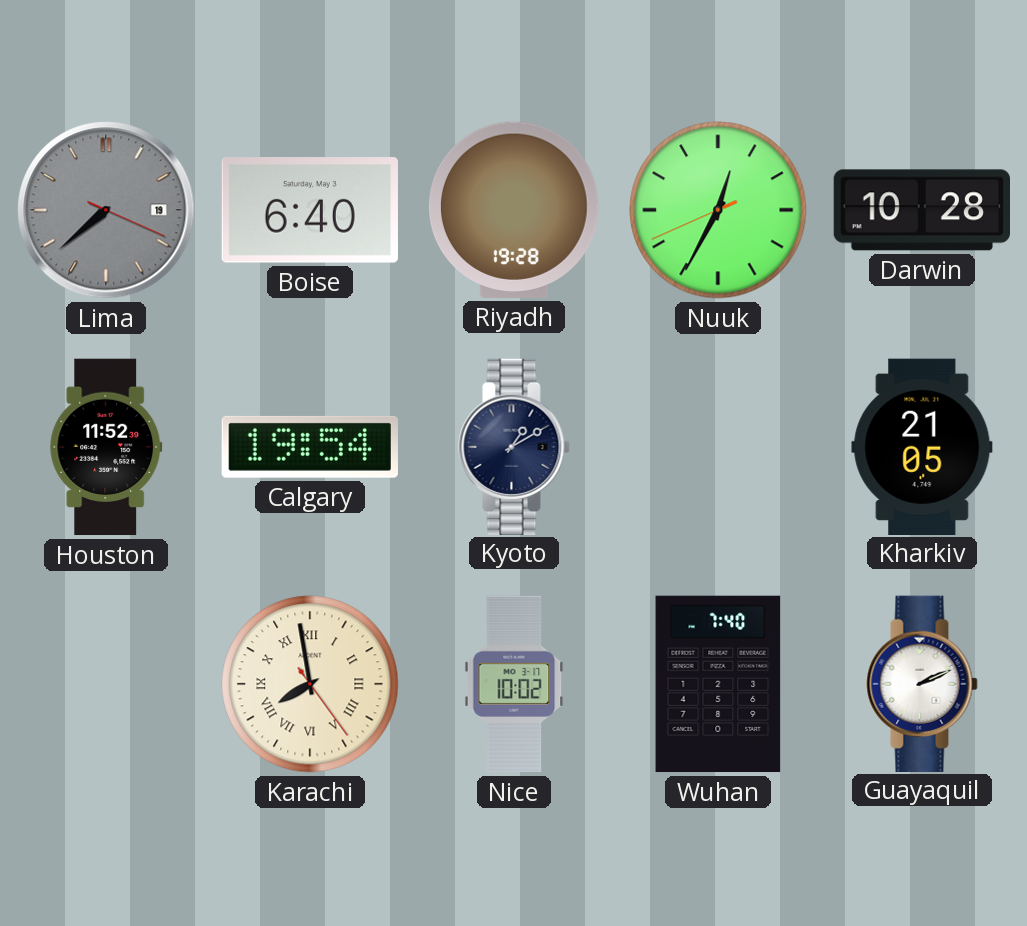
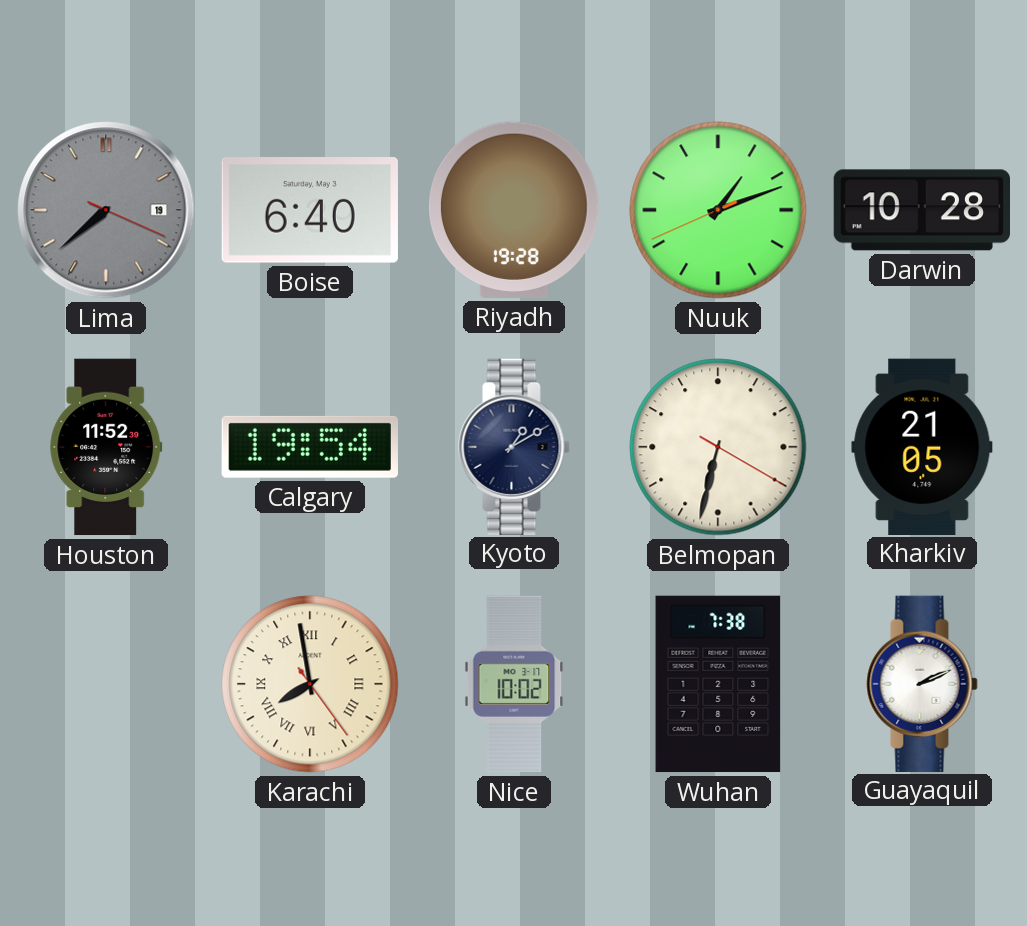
Nuuk: 12:34 -> 1:11
Belmopan: none -> 6:32
Wuhan: 7:40 -> 7:38
